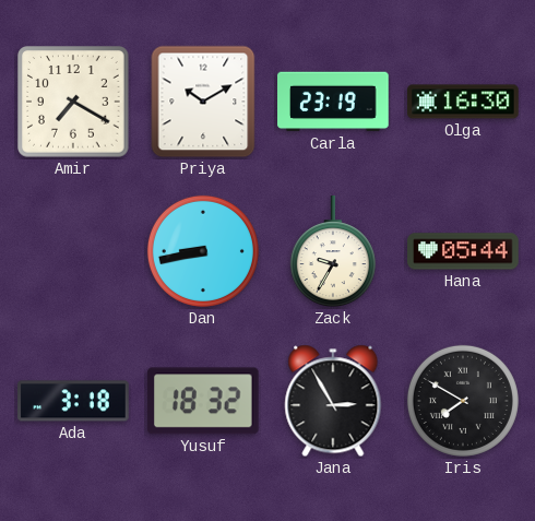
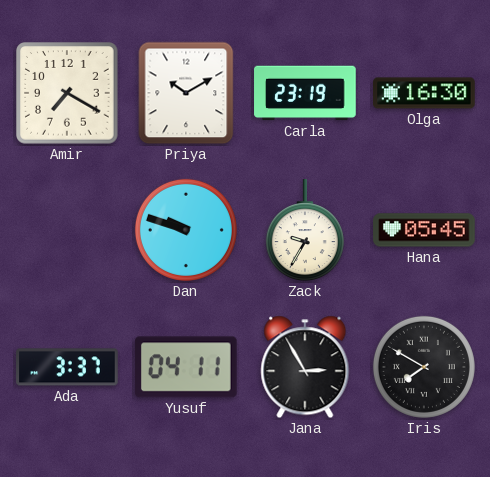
Dan: 8:43 -> 9:48
Hana: 05:44 -> 05:45
Ada: 3:18 -> 3:37
Yusuf: 18:32 -> 04:11
